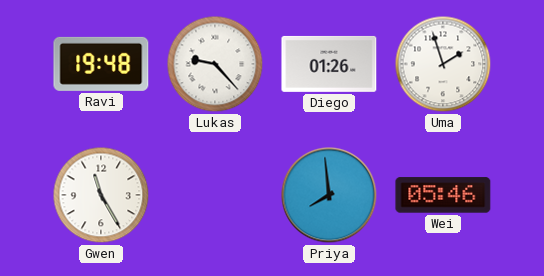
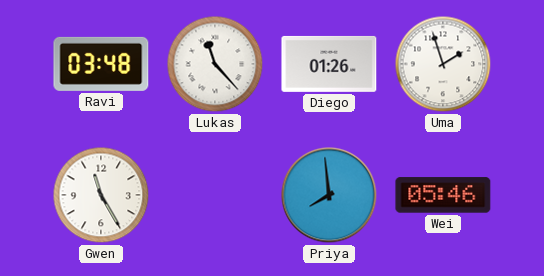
Ravi: 19:48 -> 03:48
Lukas: 9:23 -> 11:23
